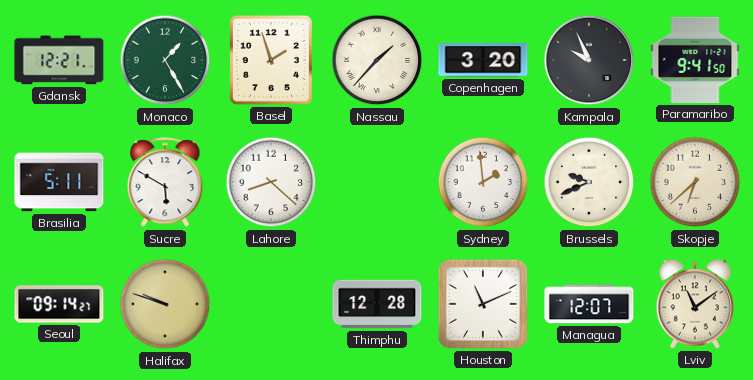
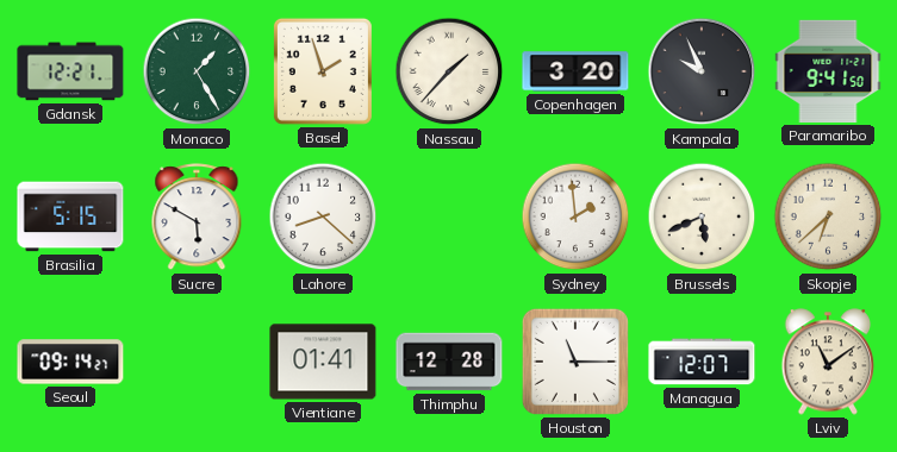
Brasilia: 5:11 -> 5:15
Brussels: 9:41 -> 5:41
Halifax: 9:48 -> none
Vientiane: none -> 01:41
Houston: 11:11 -> 11:15
